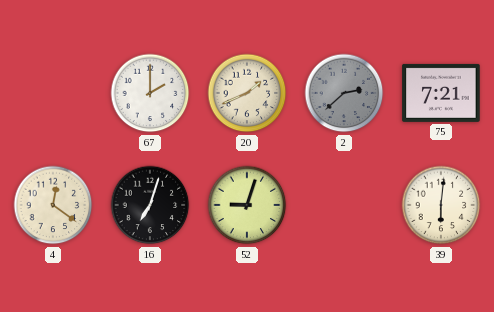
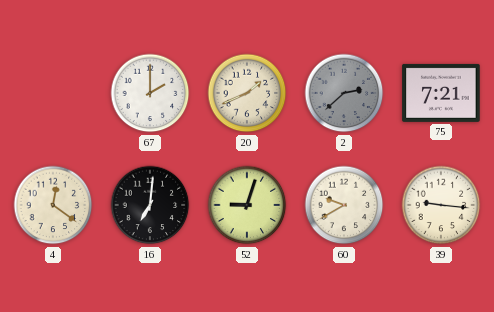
16: 7:03 -> 7:01
60: none -> 9:40
39: 6:01 -> 9:16
